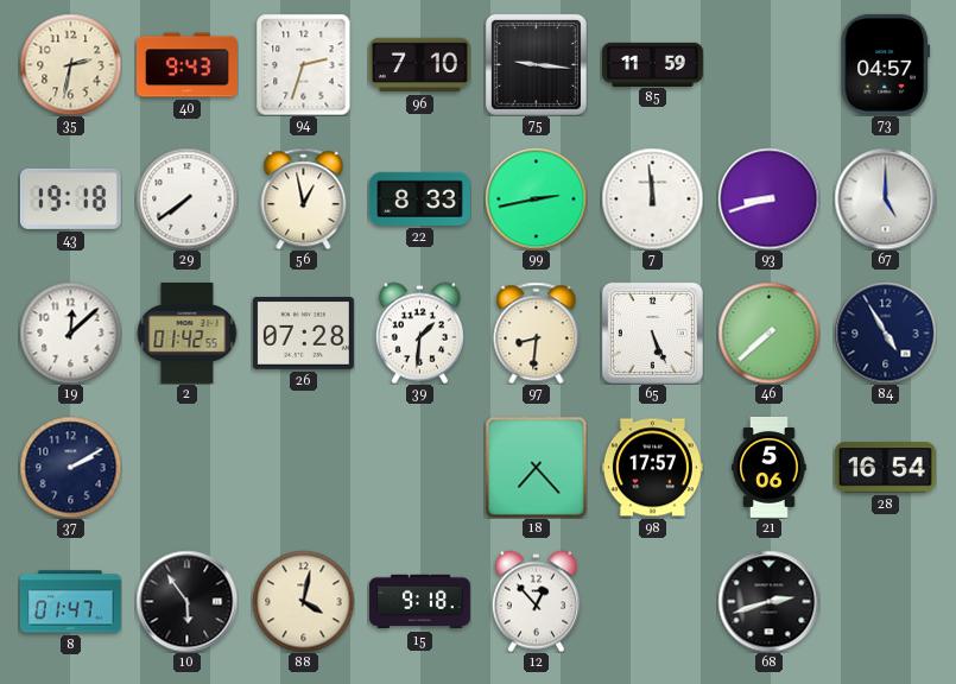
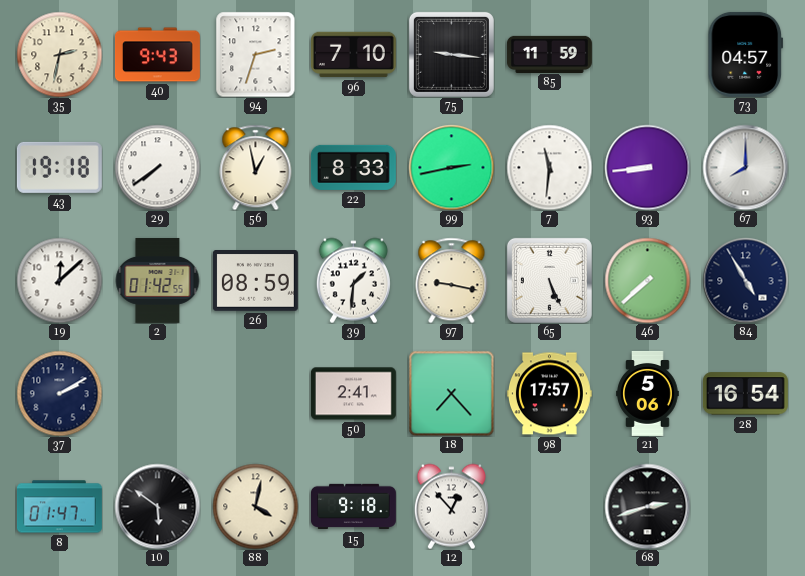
7: 11:59 -> 11:31
93: 8:42 -> 8:44
67: 5:00 -> 8:00
26: 07:28 -> 08:59
97: 8:31 -> 9:17
50: none -> 2:41
10: 5:54 -> 5:51
